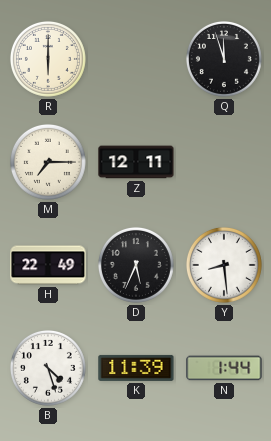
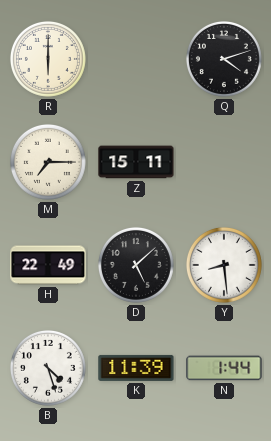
Q: 11:57 -> 4:12
Z: 12:11 -> 15:11
D: 5:34 -> 5:08
